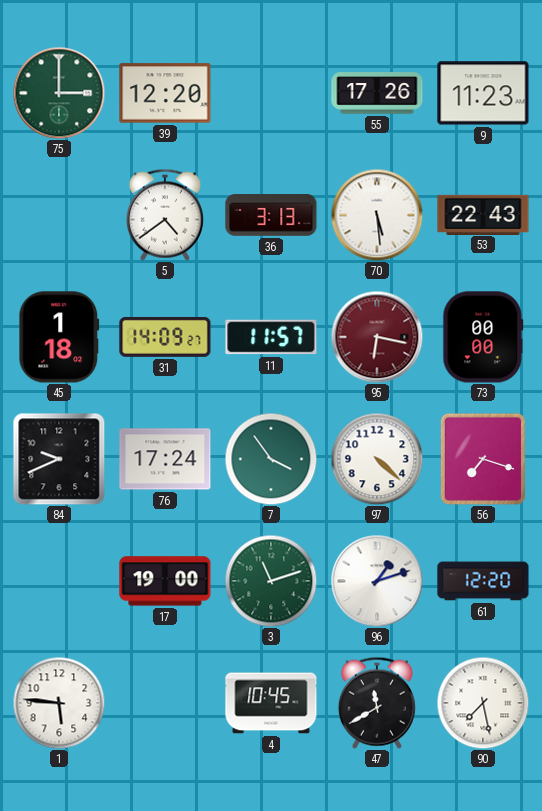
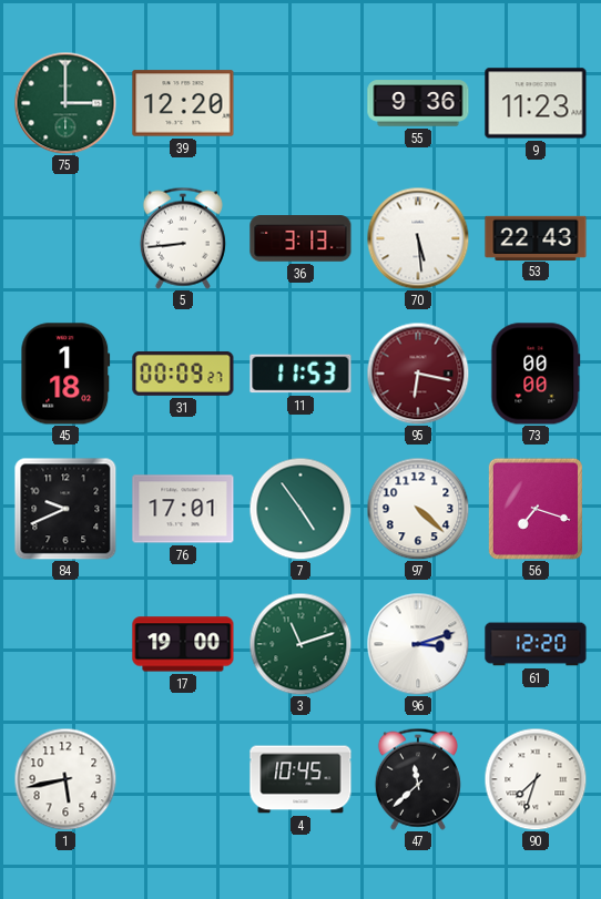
55: 17:26 -> 9:36
5: 4:39 -> 8:44
31: 14:09 -> 00:09
11: 11:57 -> 11:53
76: 17:24 -> 17:01
7: 3:54 -> 4:54
96: 1:12 -> 3:12
1: 5:46 -> 5:43
47: 11:40 -> 11:38
90: 7:28 -> 7:33
